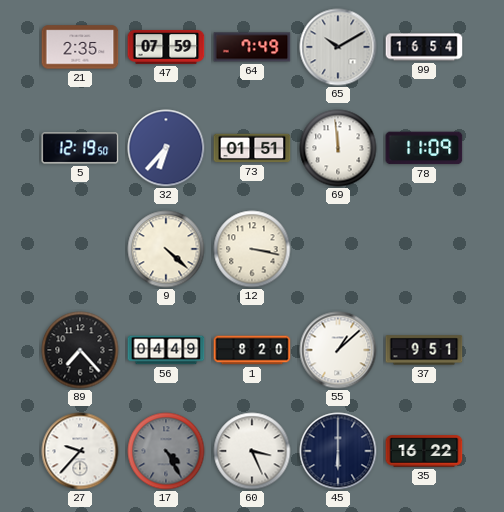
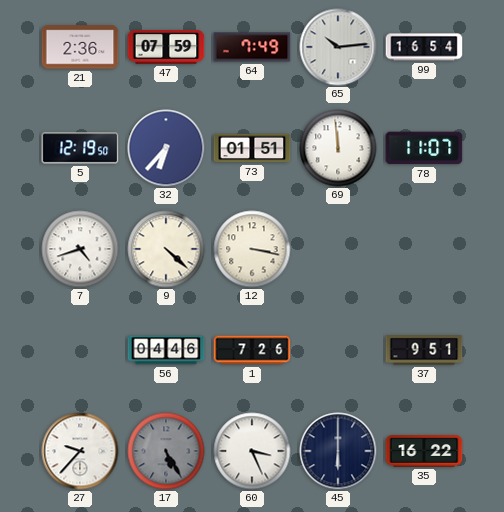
21: 2:35 -> 2:36
65: 10:10 -> 10:14
78: 11:09 -> 11:07
7: none -> 4:42
89: 7:23 -> none
56: 04:49 -> 04:46
1: 8:20 -> 7:26
55: 1:08 -> none
17: 4:25 -> 5:25
